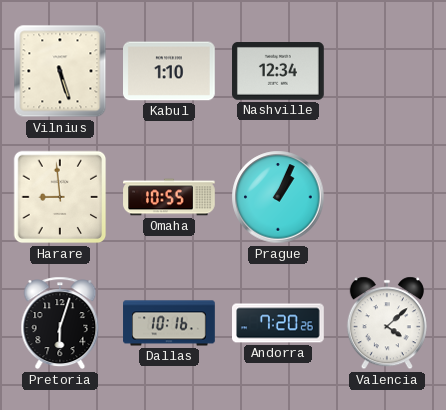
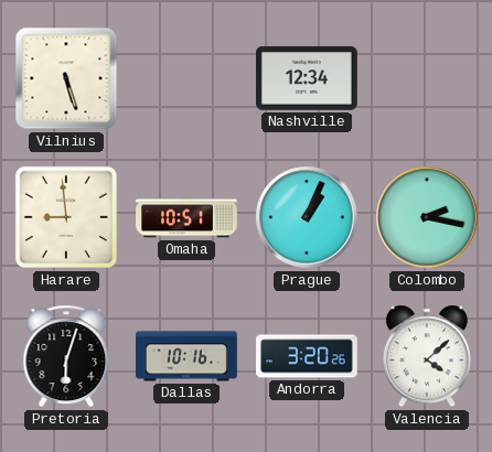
Kabul: 1:10 -> none
Omaha: 10:55 -> 10:51
Colombo: none -> 2:17
Andorra: 7:20 -> 3:20
